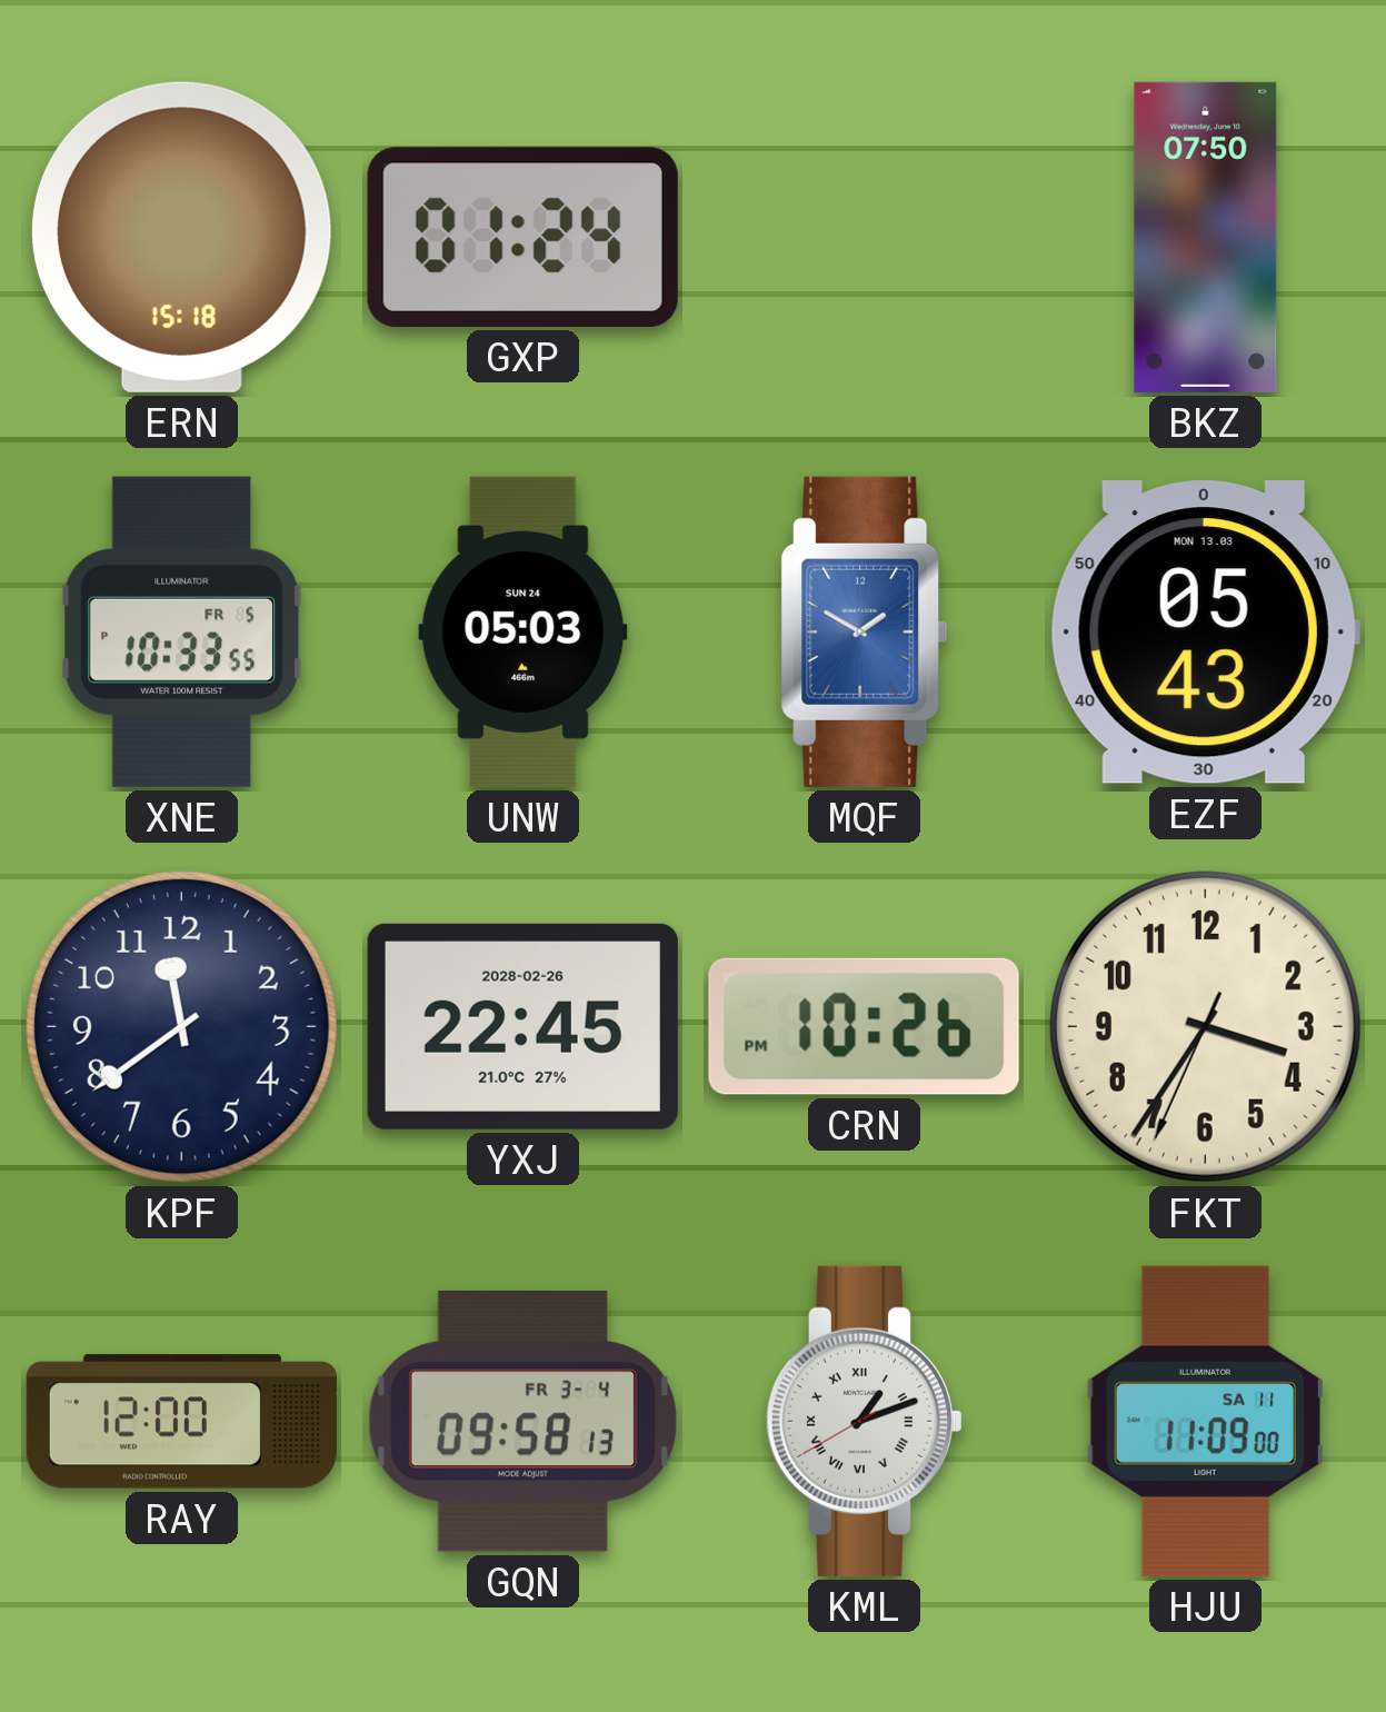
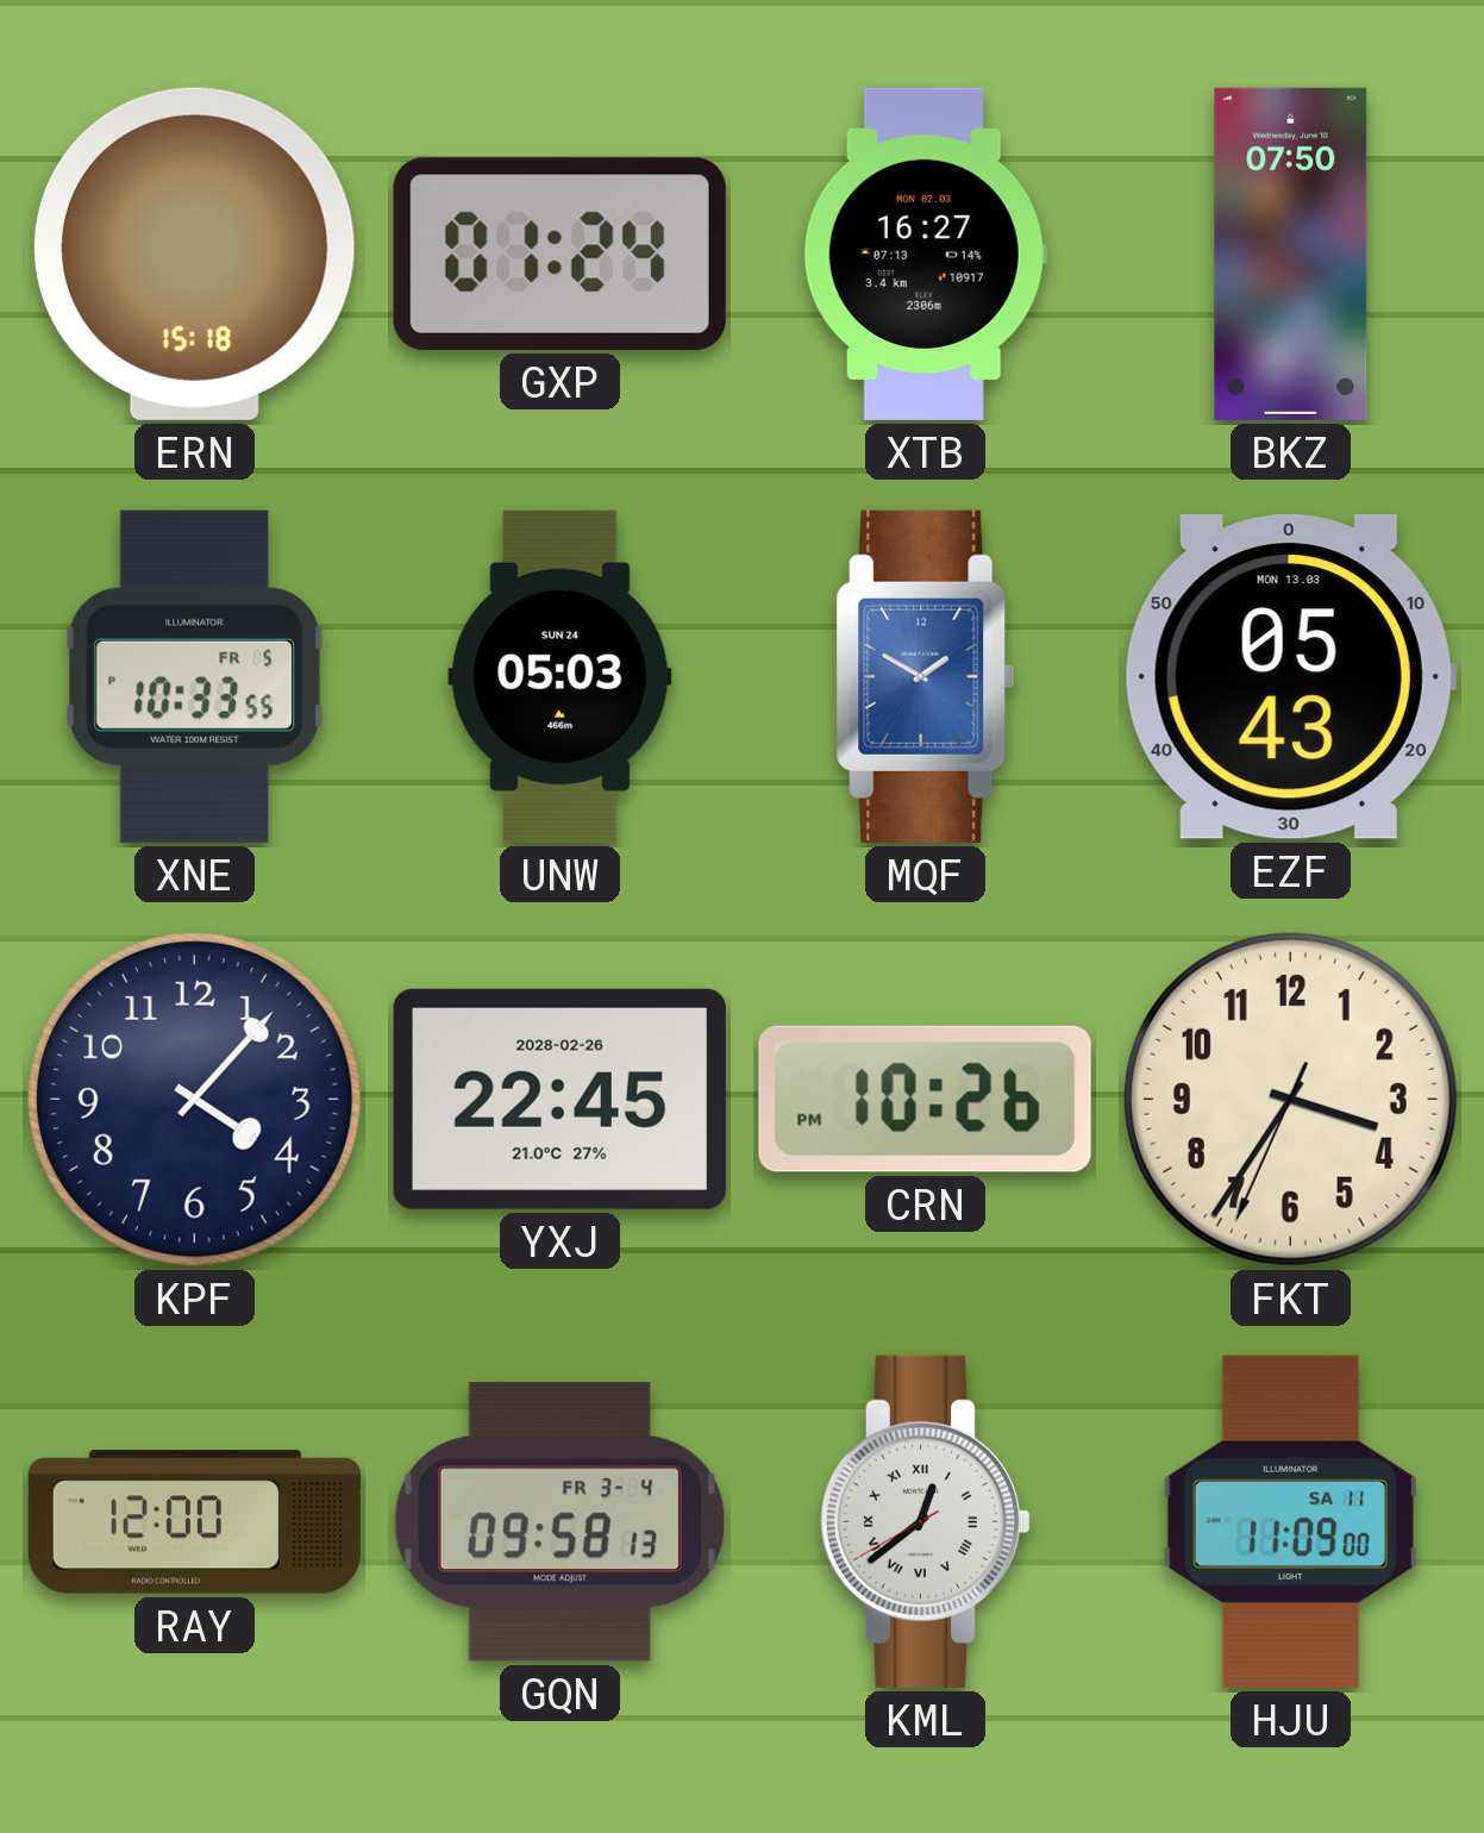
XTB: none -> 16:27
KPF: 11:39 -> 4:07
KML: 1:11 -> 12:38
